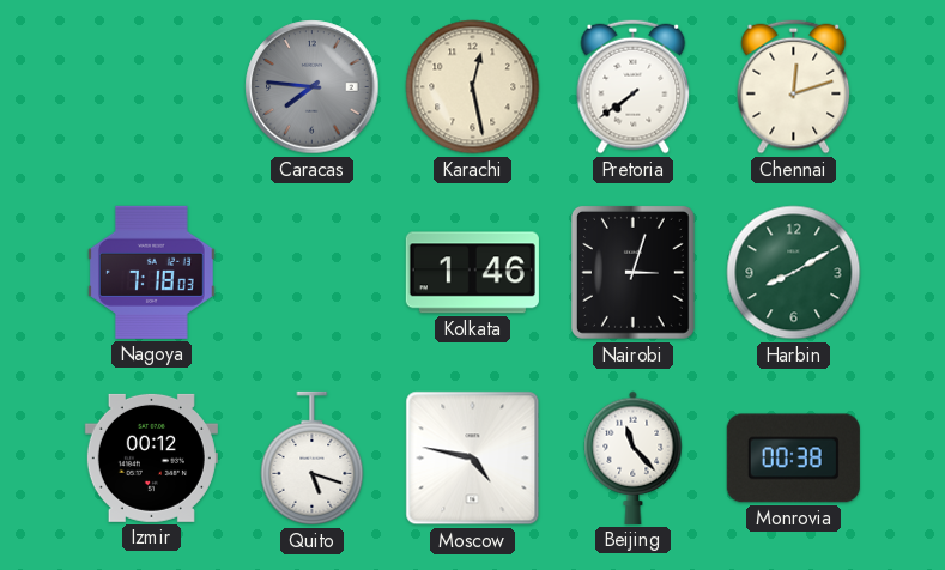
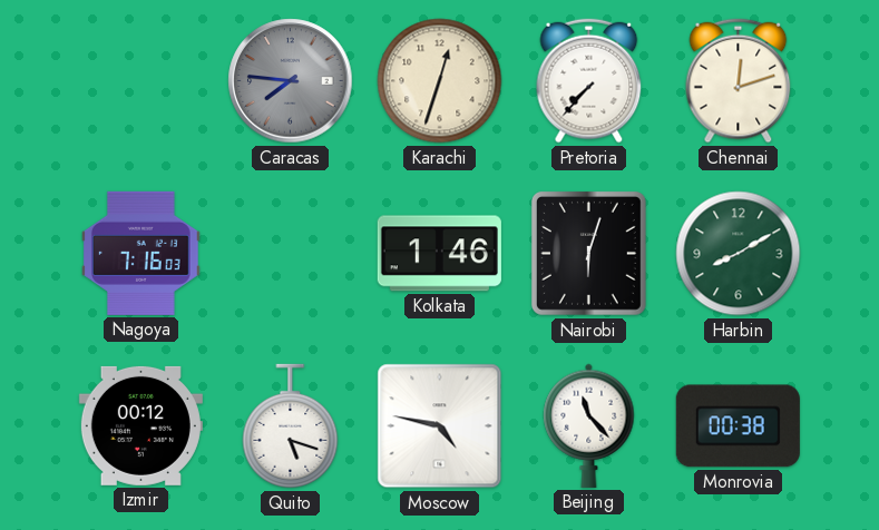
Karachi: 12:28 -> 12:33
Pretoria: 7:39 -> 7:37
Nagoya: 7:18 -> 7:16
Nairobi: 3:03 -> 6:03
